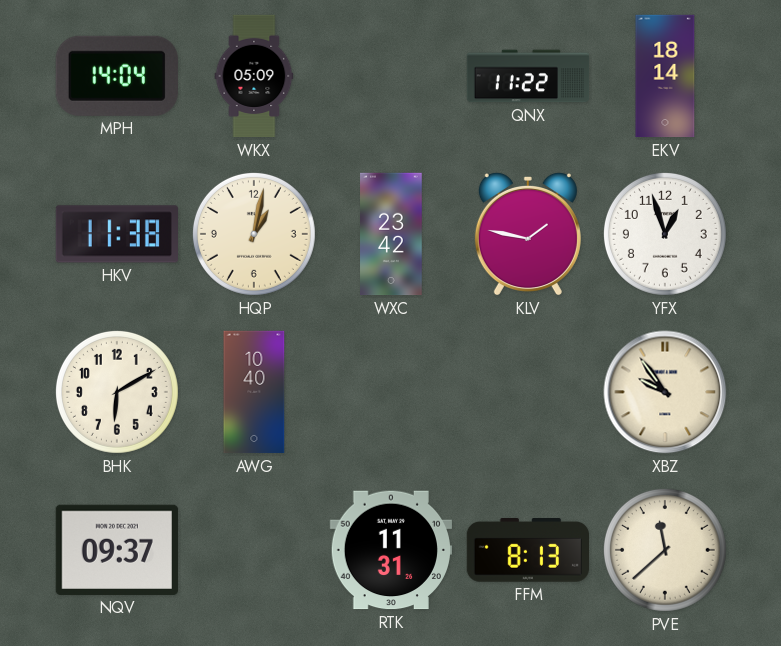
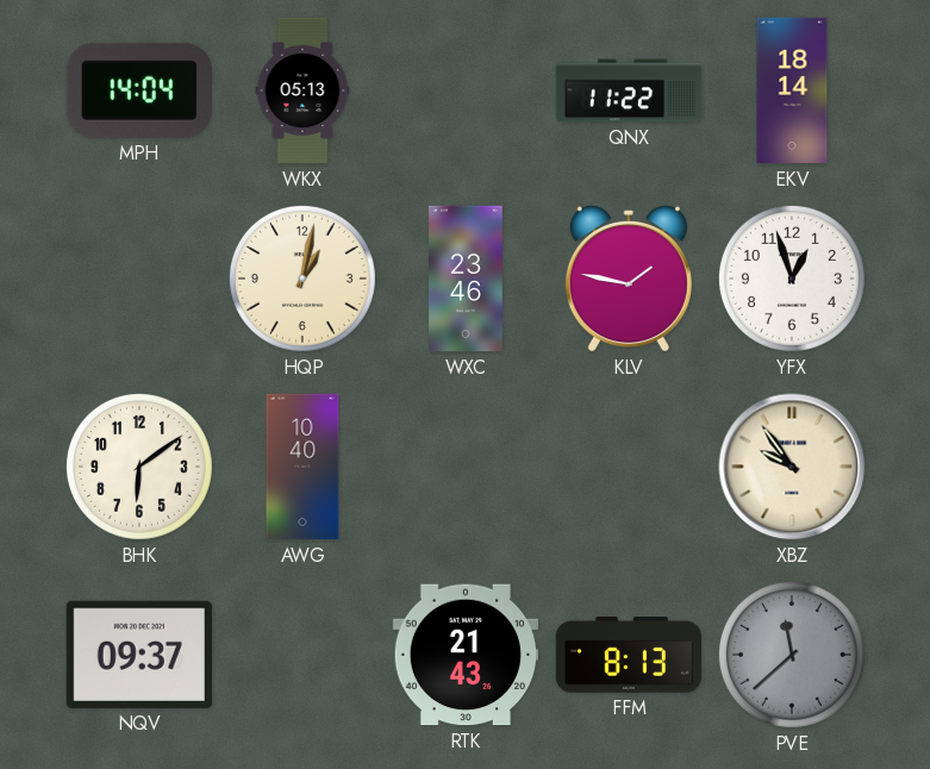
WKX: 05:09 -> 05:13
HKV: 11:38 -> none
WXC: 23:42 -> 23:46
BHK: 6:10 -> 6:09
RTK: 11:31 -> 21:43
PVE dial: cream -> grey
